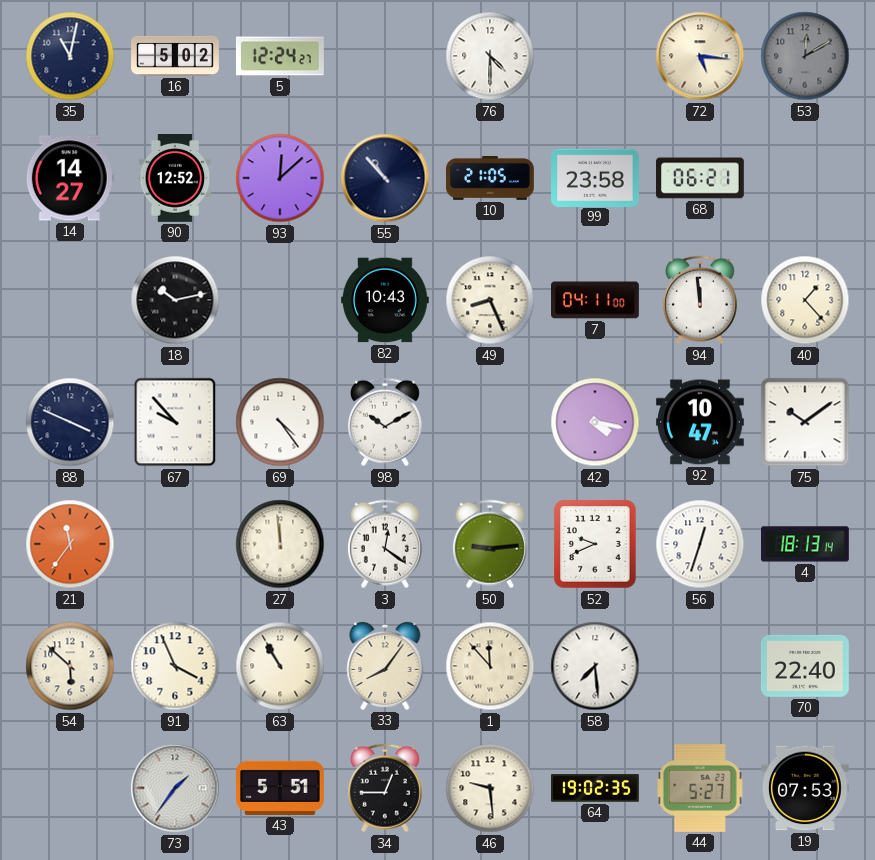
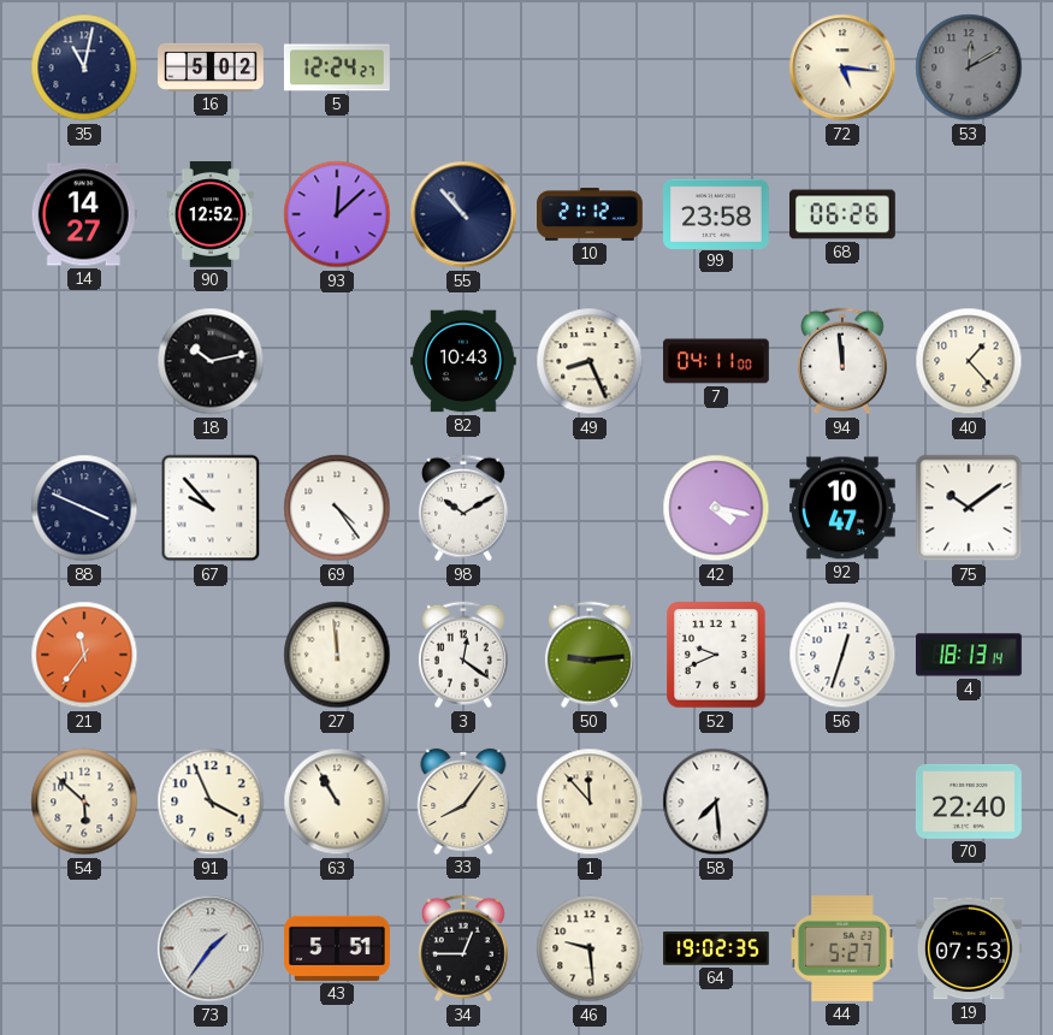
76: 4:30 -> none
10: 21:05 -> 21:12
68: 06:21 -> 06:26
